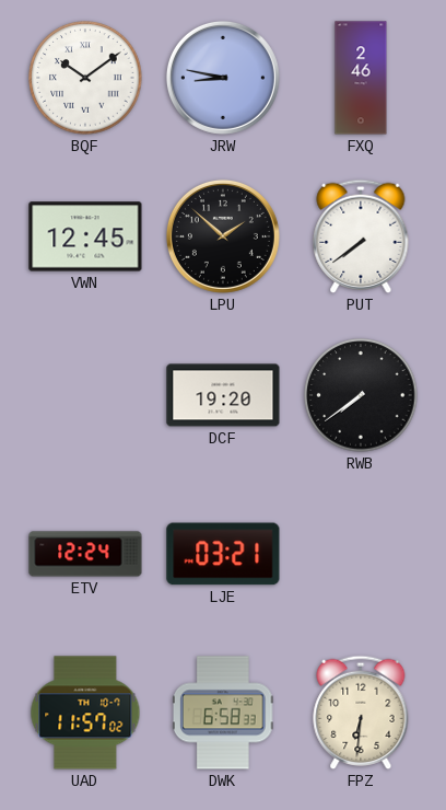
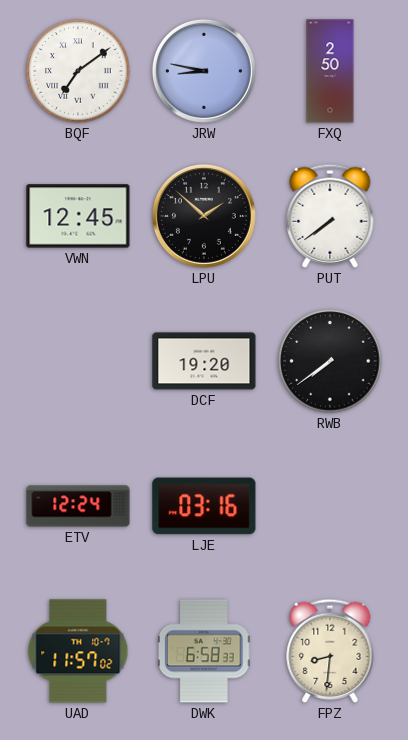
BQF: 10:09 -> 7:09
FXQ: 2:46 -> 2:50
LJE: 03:21 -> 03:16
FPZ: 6:31 -> 8:31
